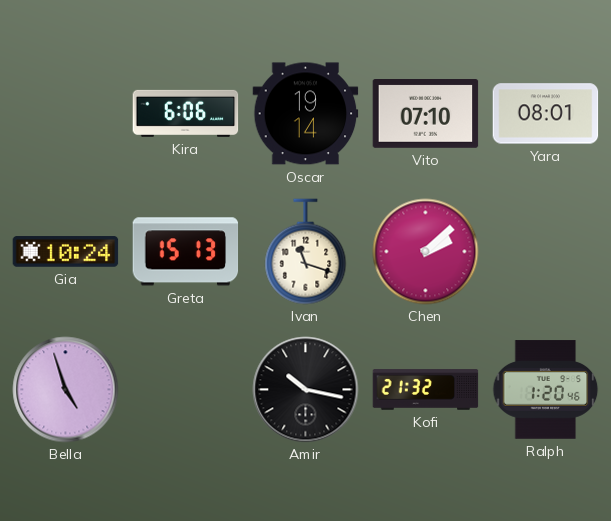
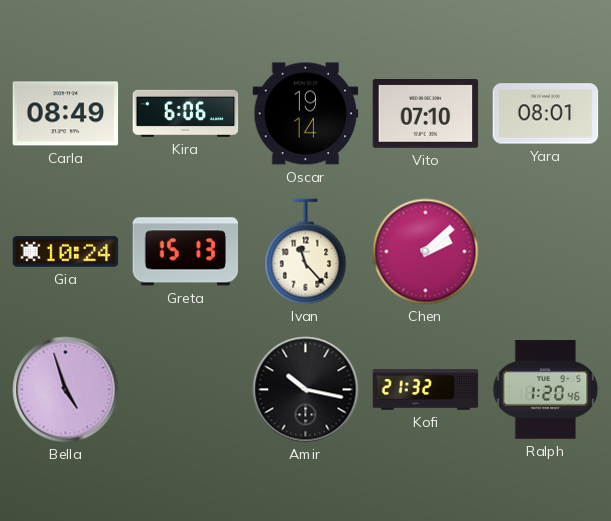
Carla: none -> 08:49
Ivan: 11:18 -> 11:23
